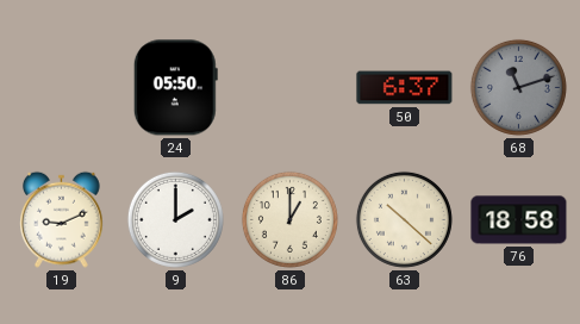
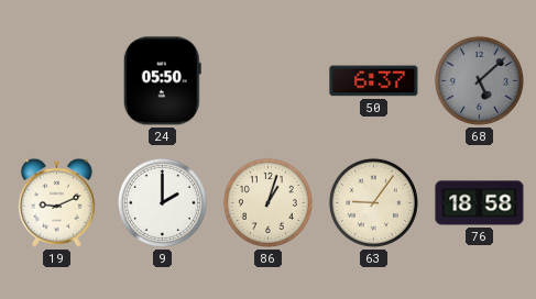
68: 11:12 -> 5:08
86: 1:00 -> 1:03
63: 10:22 -> 9:06
